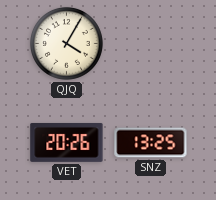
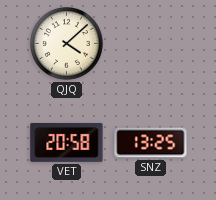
QJQ: 4:05 -> 4:08
VET: 20:26 -> 20:58
